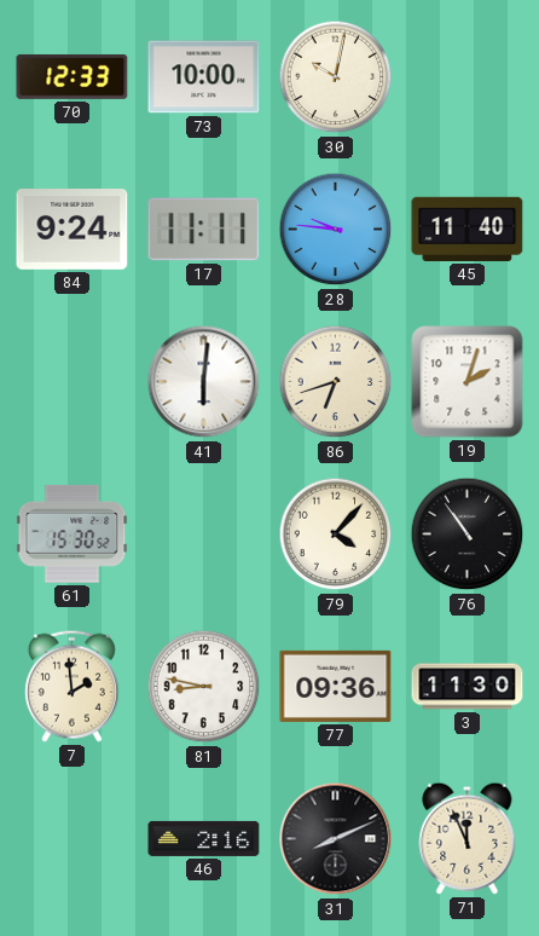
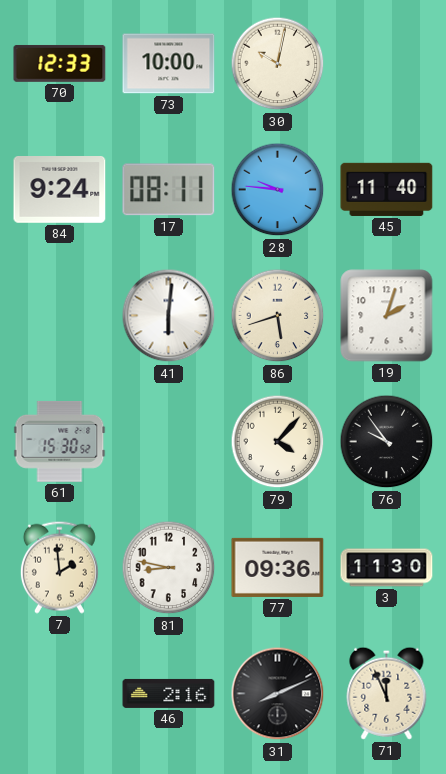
17: 11:11 -> 08:11
86: 6:42 -> 5:42
76: 10:54 -> 9:54
